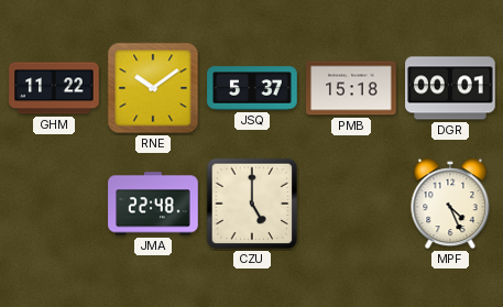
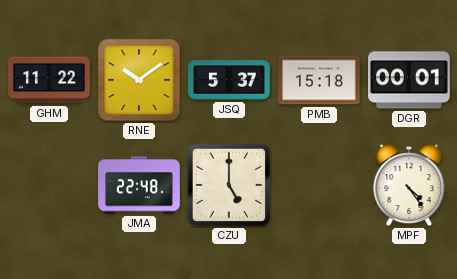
MPF: 4:26 -> 4:24
